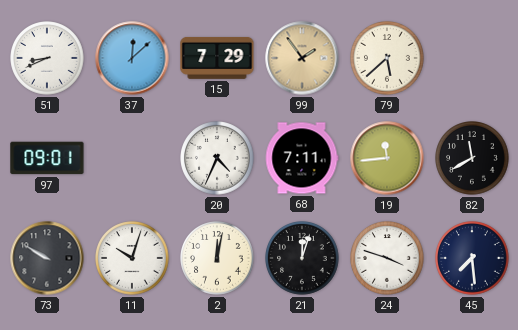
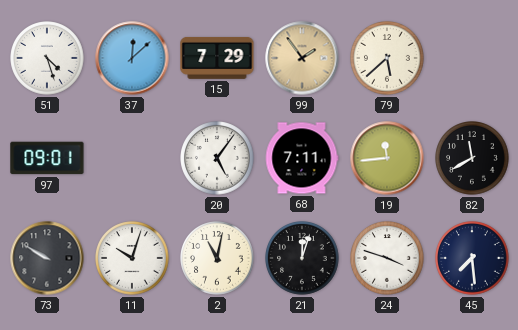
51: 8:41 -> 4:27
20: 4:34 -> 5:06
2: 12:02 -> 11:02
